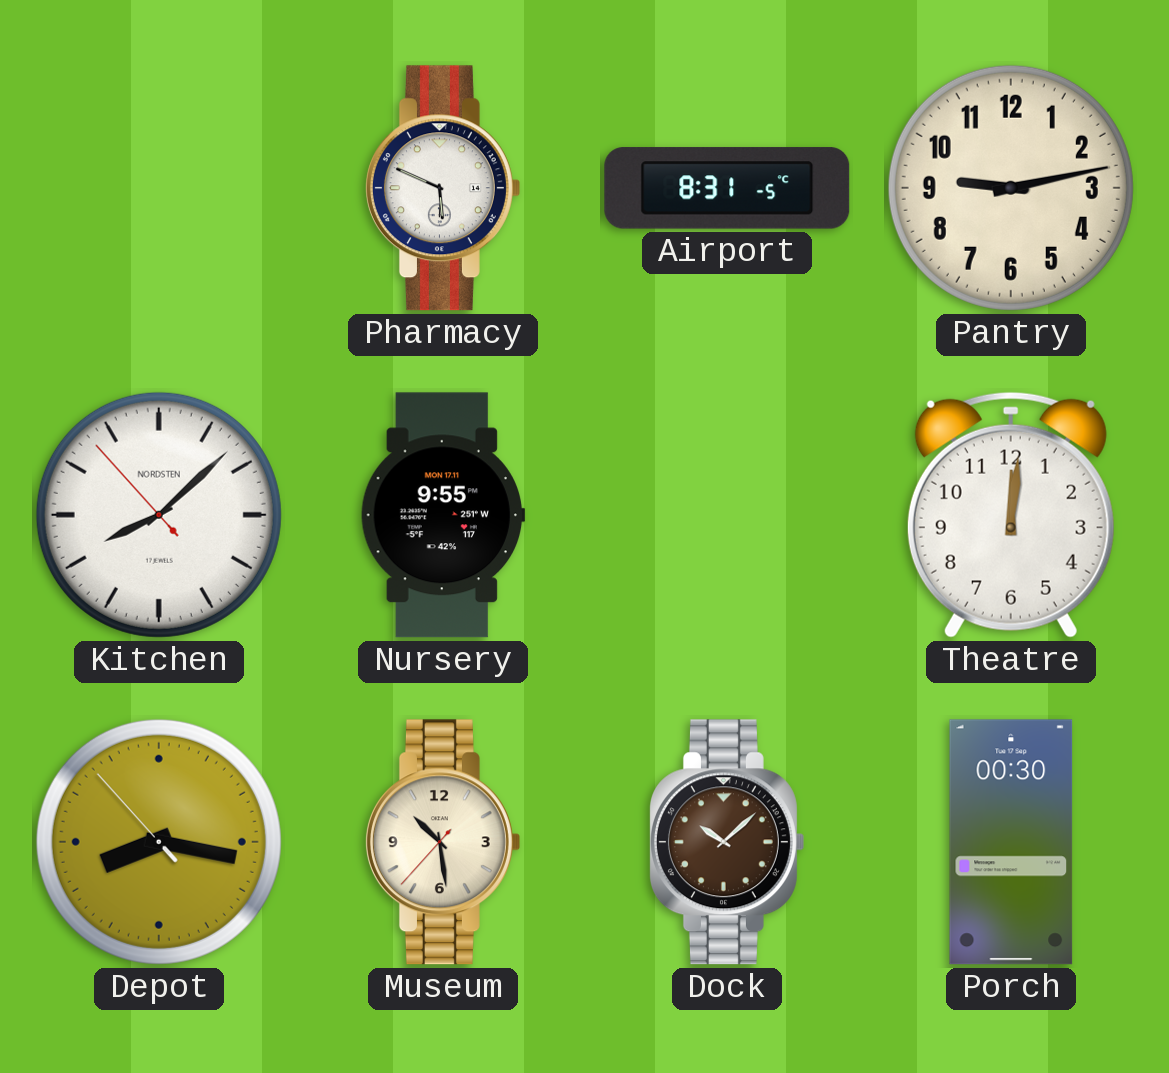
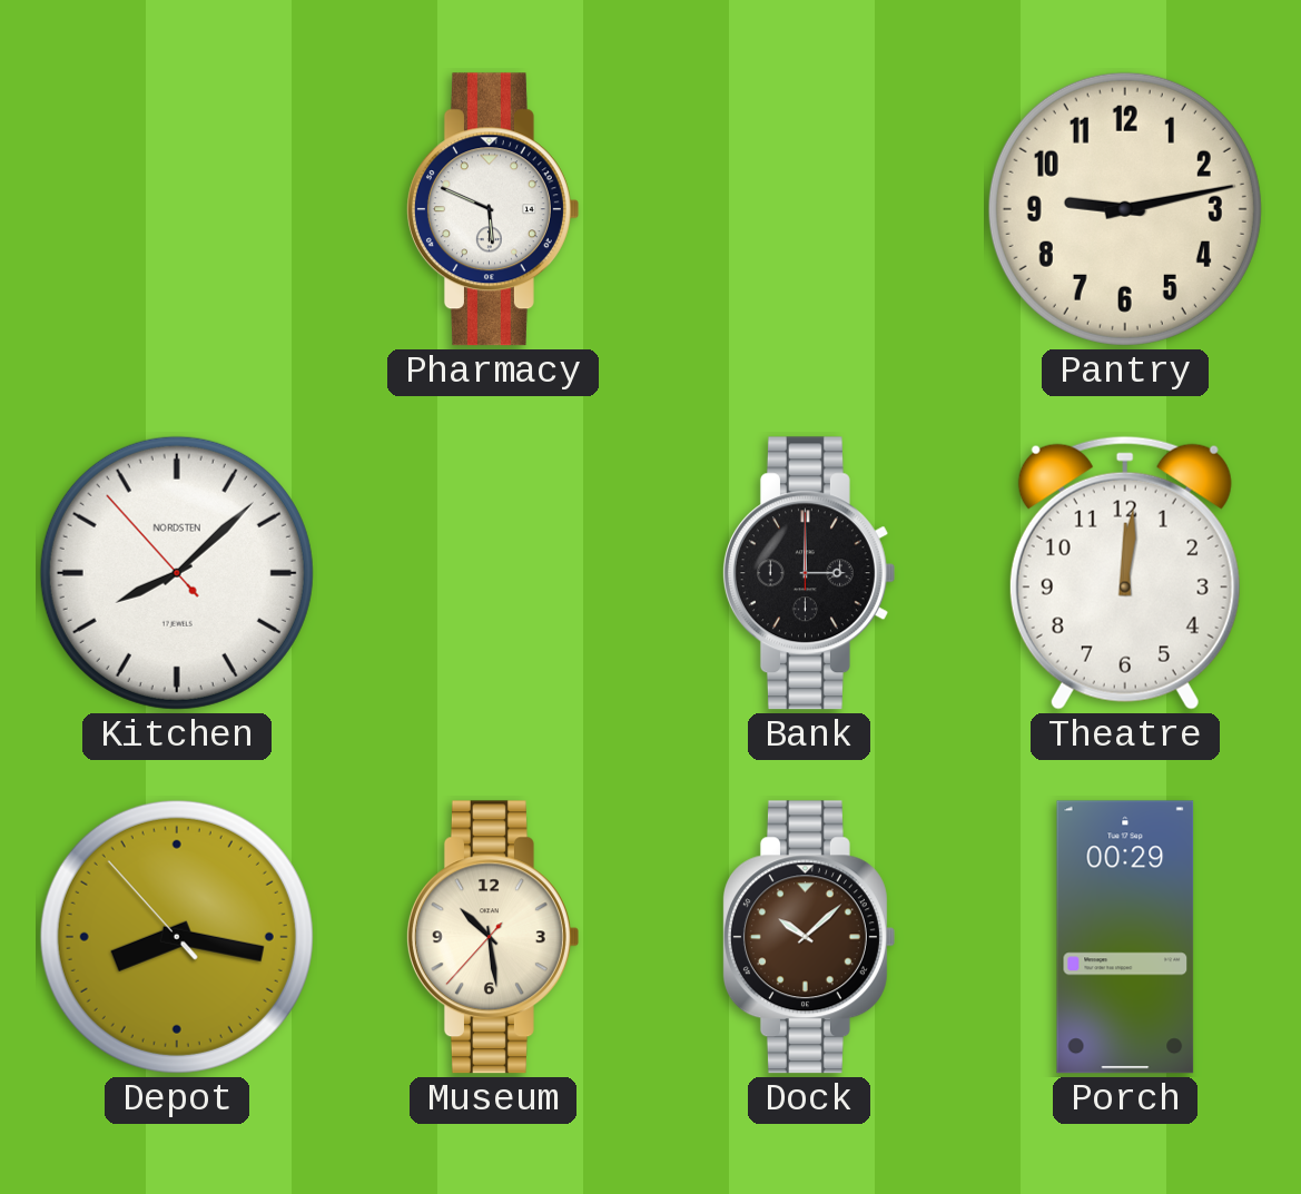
Airport: 8:31 -> none
Nursery: 9:55 -> none
Bank: none -> 3:00
Porch: 00:30 -> 00:29
